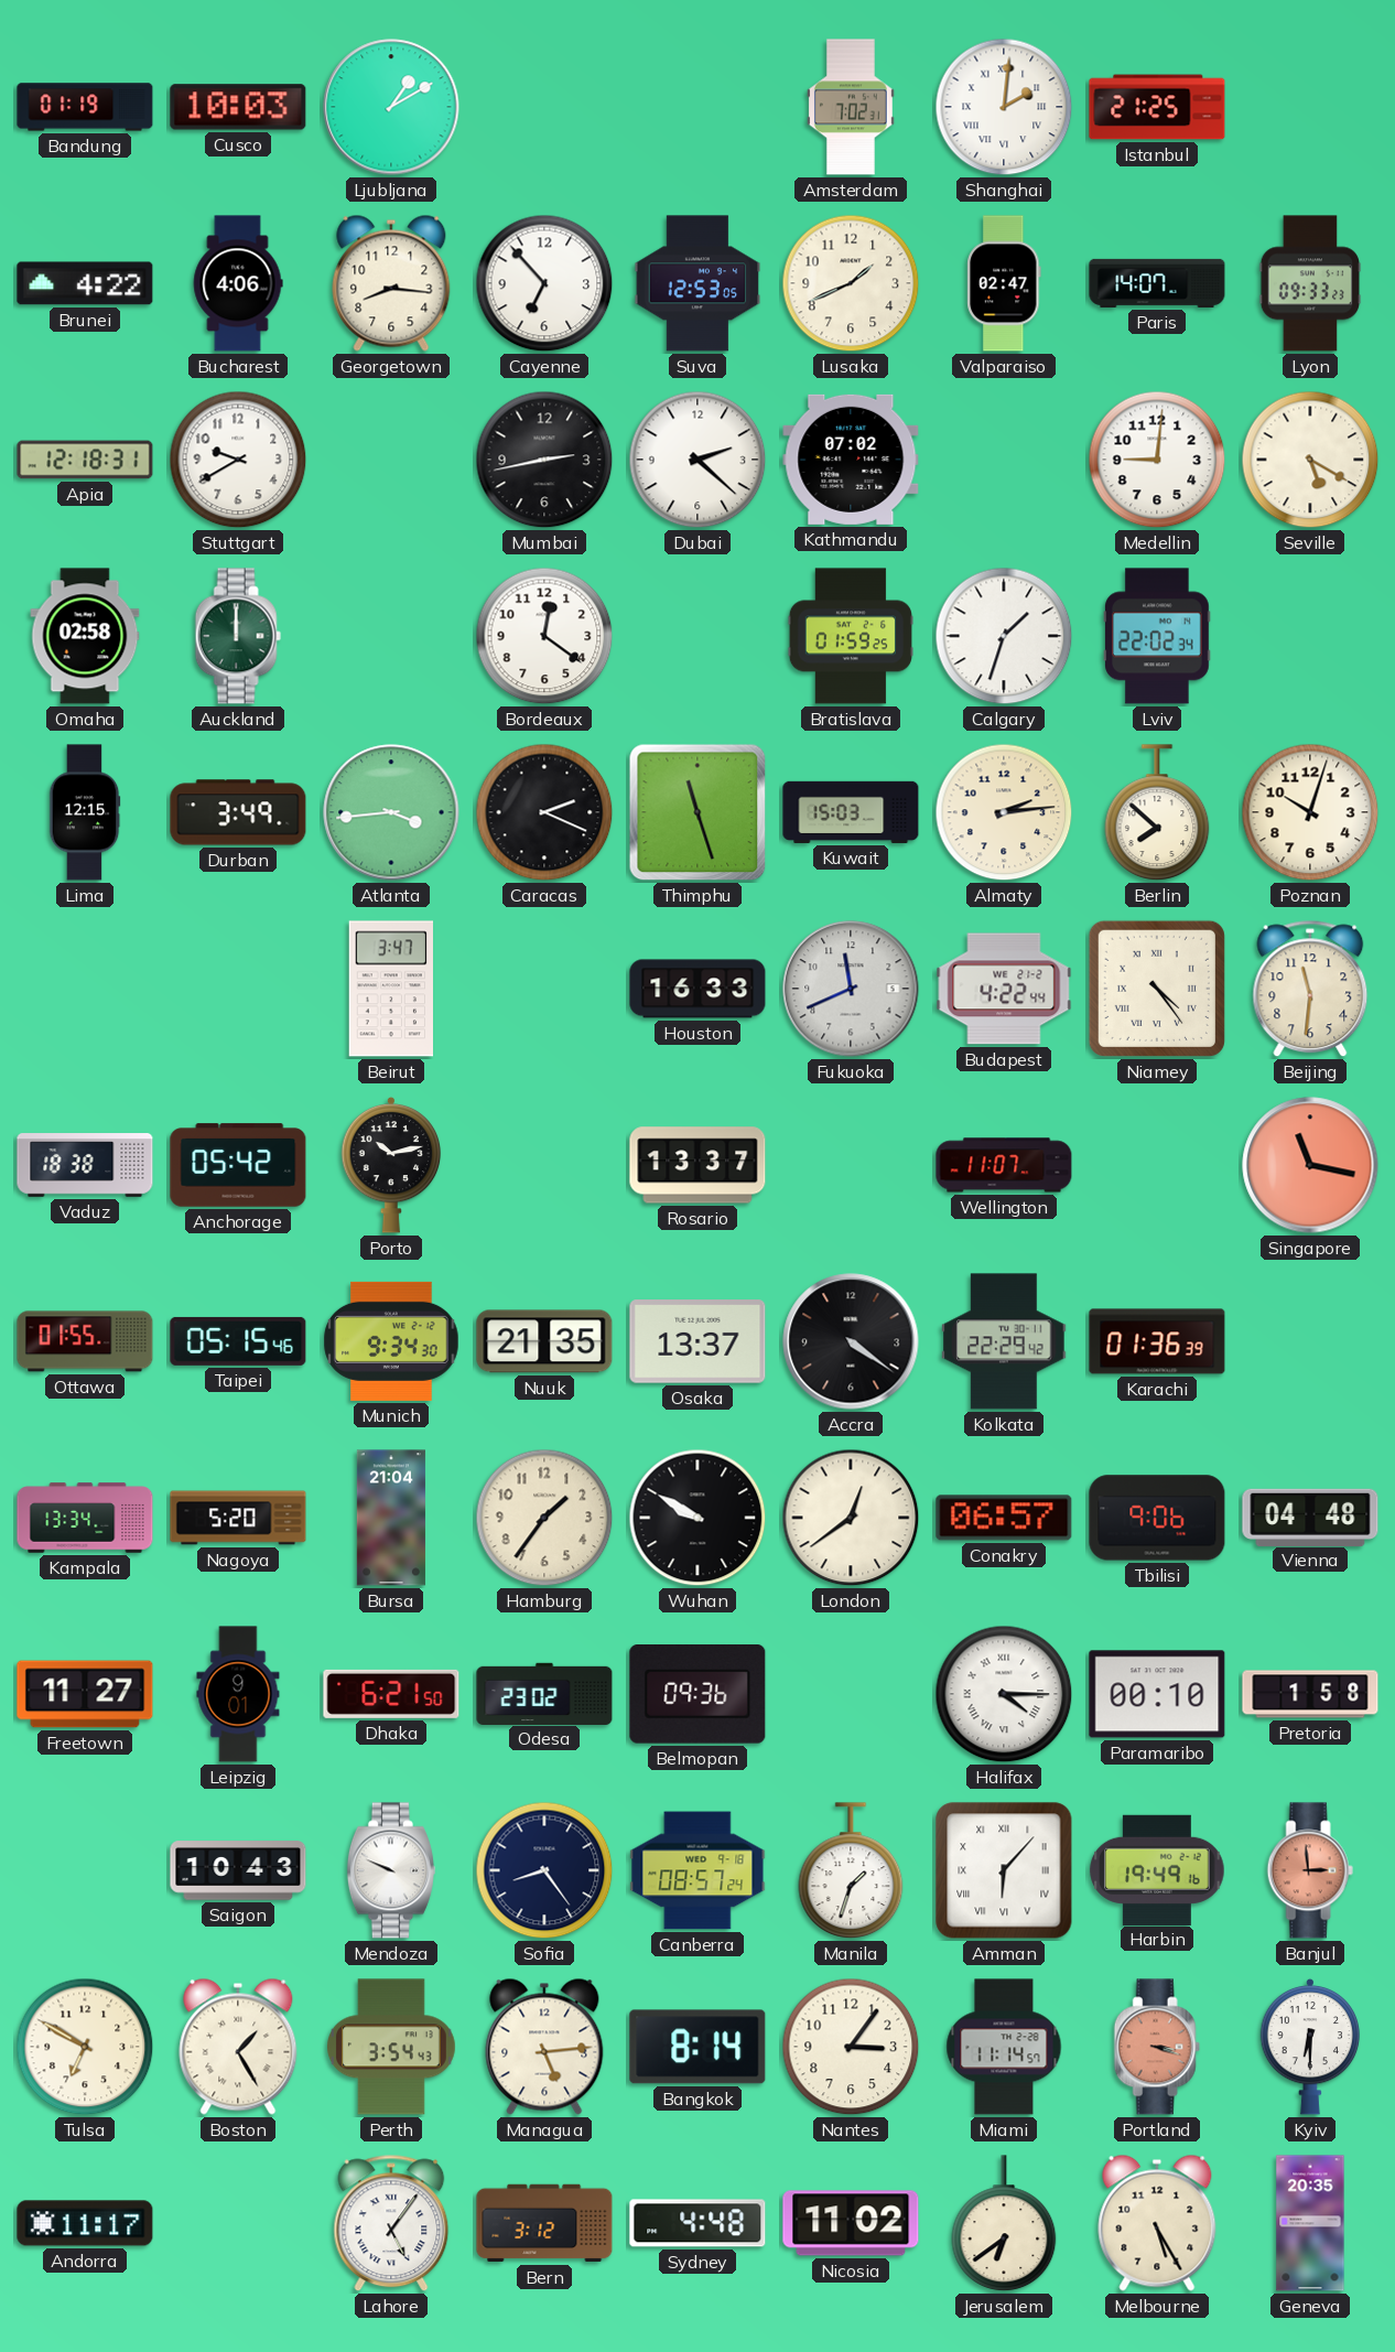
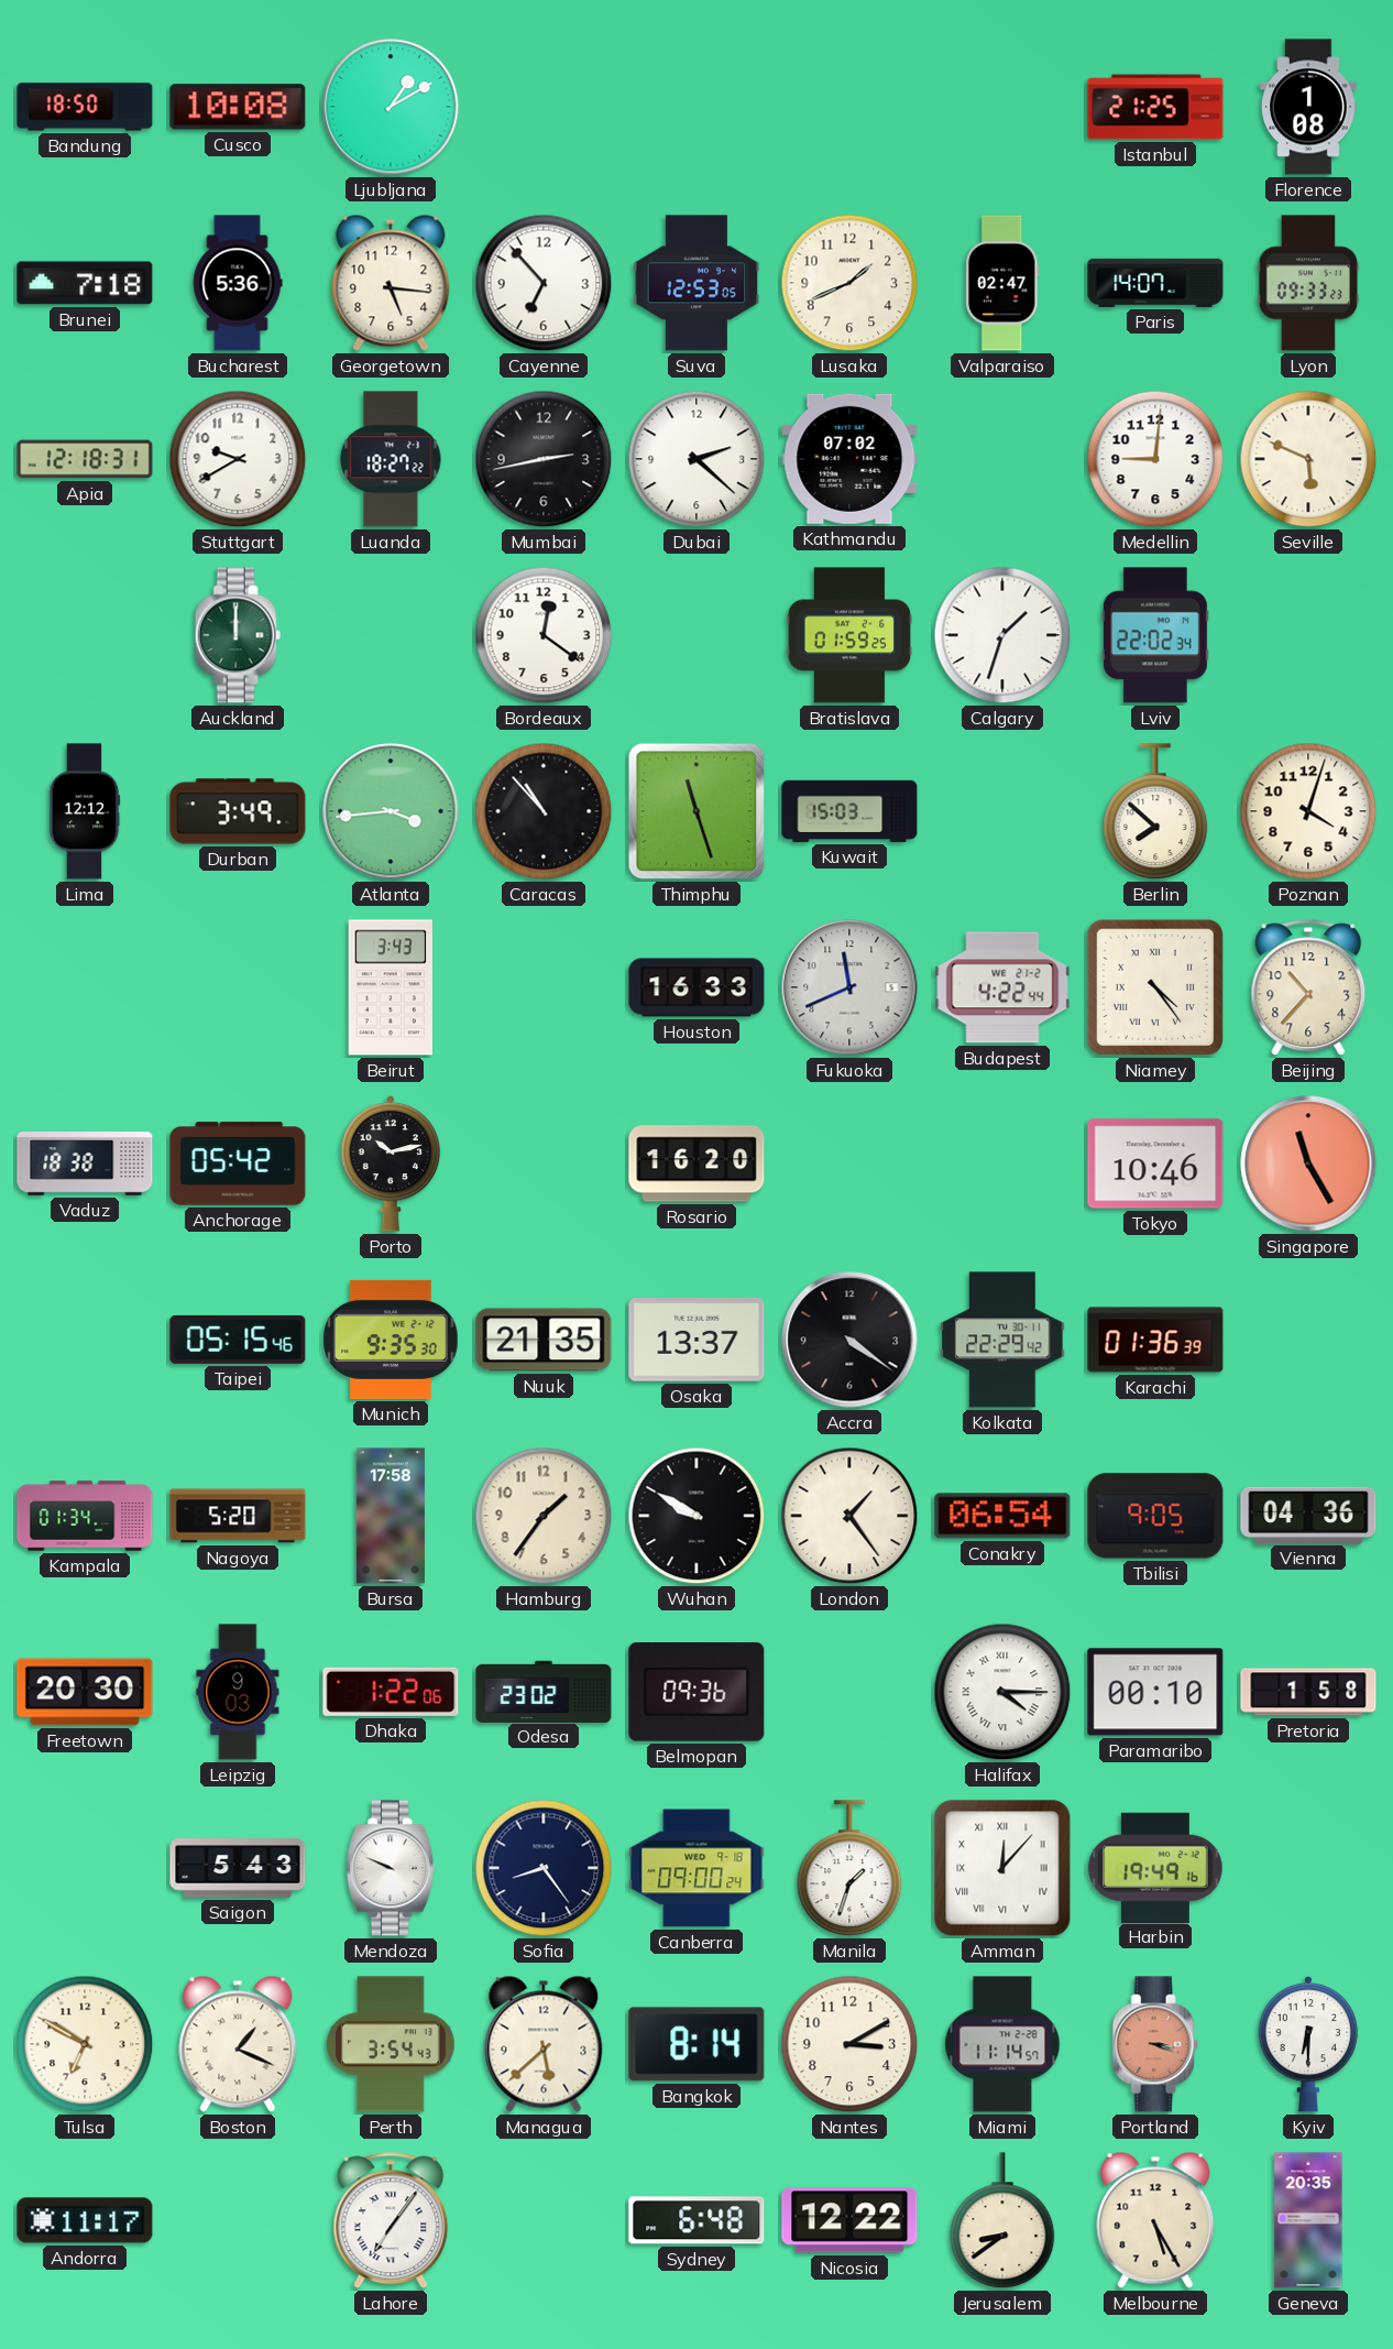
Bandung: 01:19 -> 18:50
Cusco: 10:03 -> 10:08
Amsterdam: 7:02 -> none
Shanghai: 2:01 -> none
Florence: none -> 1:08
Brunei: 4:22 -> 7:18
Bucharest: 4:06 -> 5:36
Georgetown: 8:16 -> 5:16
Luanda: none -> 18:27
Seville: 5:20 -> 5:49
Omaha: 02:58 -> none
Lima: 12:15 -> 12:12
Caracas: 2:19 -> 10:53
Almaty: 2:14 -> none
Poznan: 10:03 -> 4:03
Beirut: 3:47 -> 3:43
Beijing: 11:31 -> 10:37
Rosario: 13:37 -> 16:20
Wellington: 11:07 -> none
Tokyo: none -> 10:46
Singapore: 11:17 -> 11:25
Ottawa: 01:55 -> none
Munich: 9:34 -> 9:35
Kampala: 13:34 -> 01:34
Bursa: 21:04 -> 17:58
London: 12:39 -> 1:24
Conakry: 06:57 -> 06:54
Tbilisi: 9:06 -> 9:05
Vienna: 04:48 -> 04:36
Freetown: 11:27 -> 20:30
Leipzig: 9:01 -> 9:03
Dhaka: 6:21 -> 1:22
Saigon: 10:43 -> 5:43
Canberra: 08:57 -> 09:00
Amman: 6:07 -> 12:07
Banjul: 2:59 -> none
Boston: 1:25 -> 1:19
Managua: 5:14 -> 5:38
Nantes: 3:06 -> 3:10
Lahore: 5:06 -> 7:06
Bern: 3:12 -> none
Sydney: 4:48 -> 6:48
Nicosia: 11:02 -> 12:22
Jerusalem: 6:39 -> 8:39
